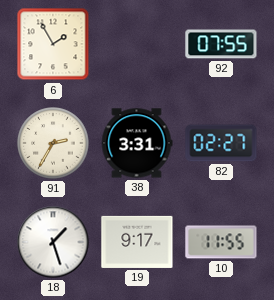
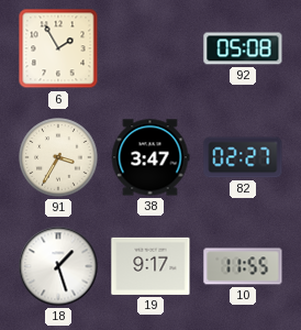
92: 07:55 -> 05:08
91: 2:35 -> 3:35
38: 3:31 -> 3:47
